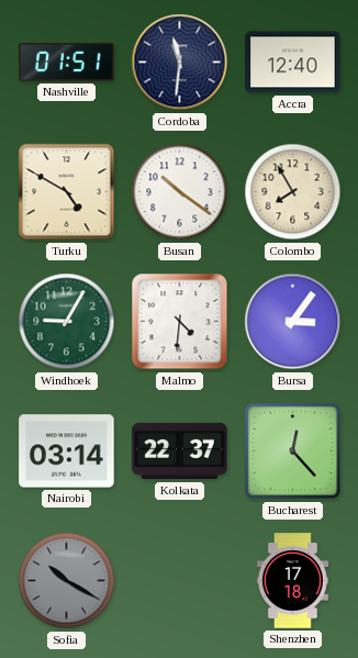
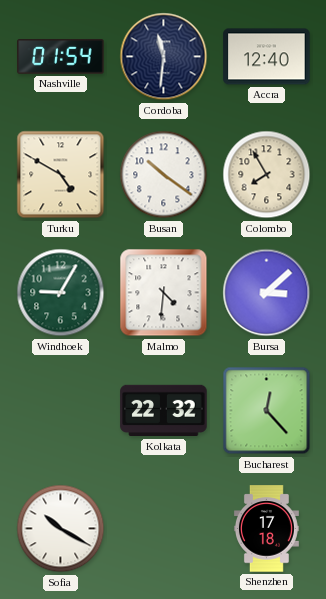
Nashville: 01:51 -> 01:54
Bursa: 3:06 -> 3:08
Nairobi: 03:14 -> none
Kolkata: 22:37 -> 22:32
Sofia dial: grey -> white
